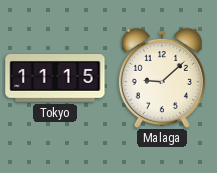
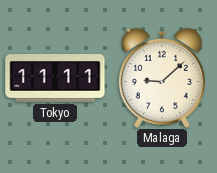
Tokyo: 11:15 -> 11:11
